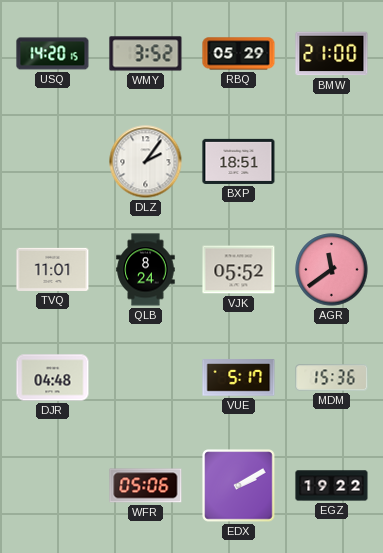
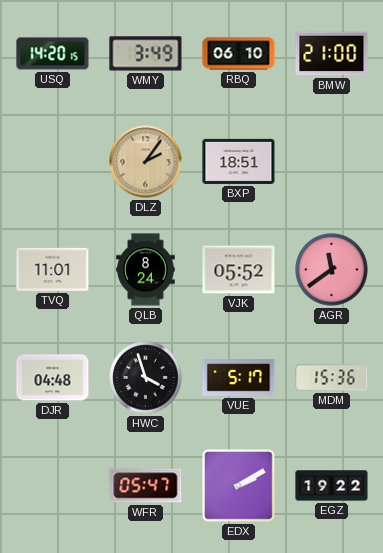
WMY: 3:52 -> 3:49
RBQ: 05:29 -> 06:10
DLZ dial: white -> champagne
HWC: none -> 3:57
WFR: 05:06 -> 05:47
